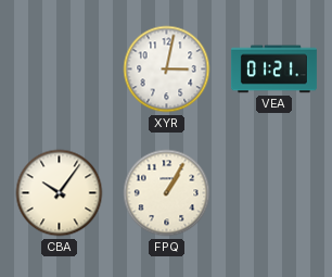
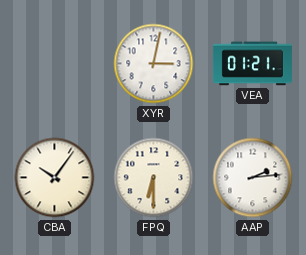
FPQ: 1:05 -> 6:30
AAP: none -> 2:14
